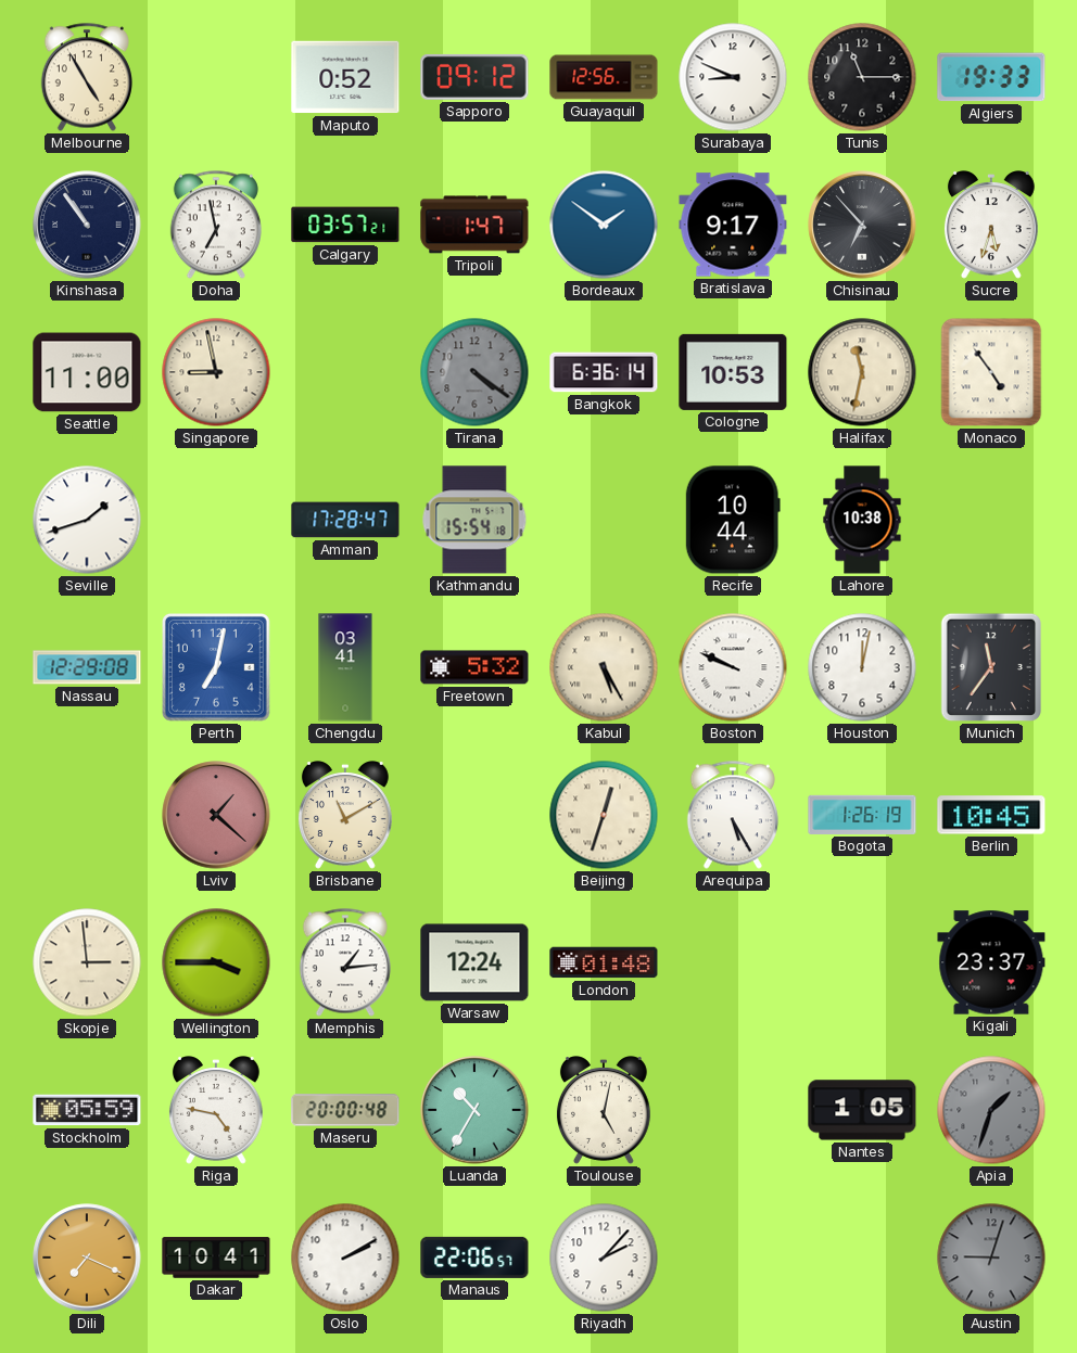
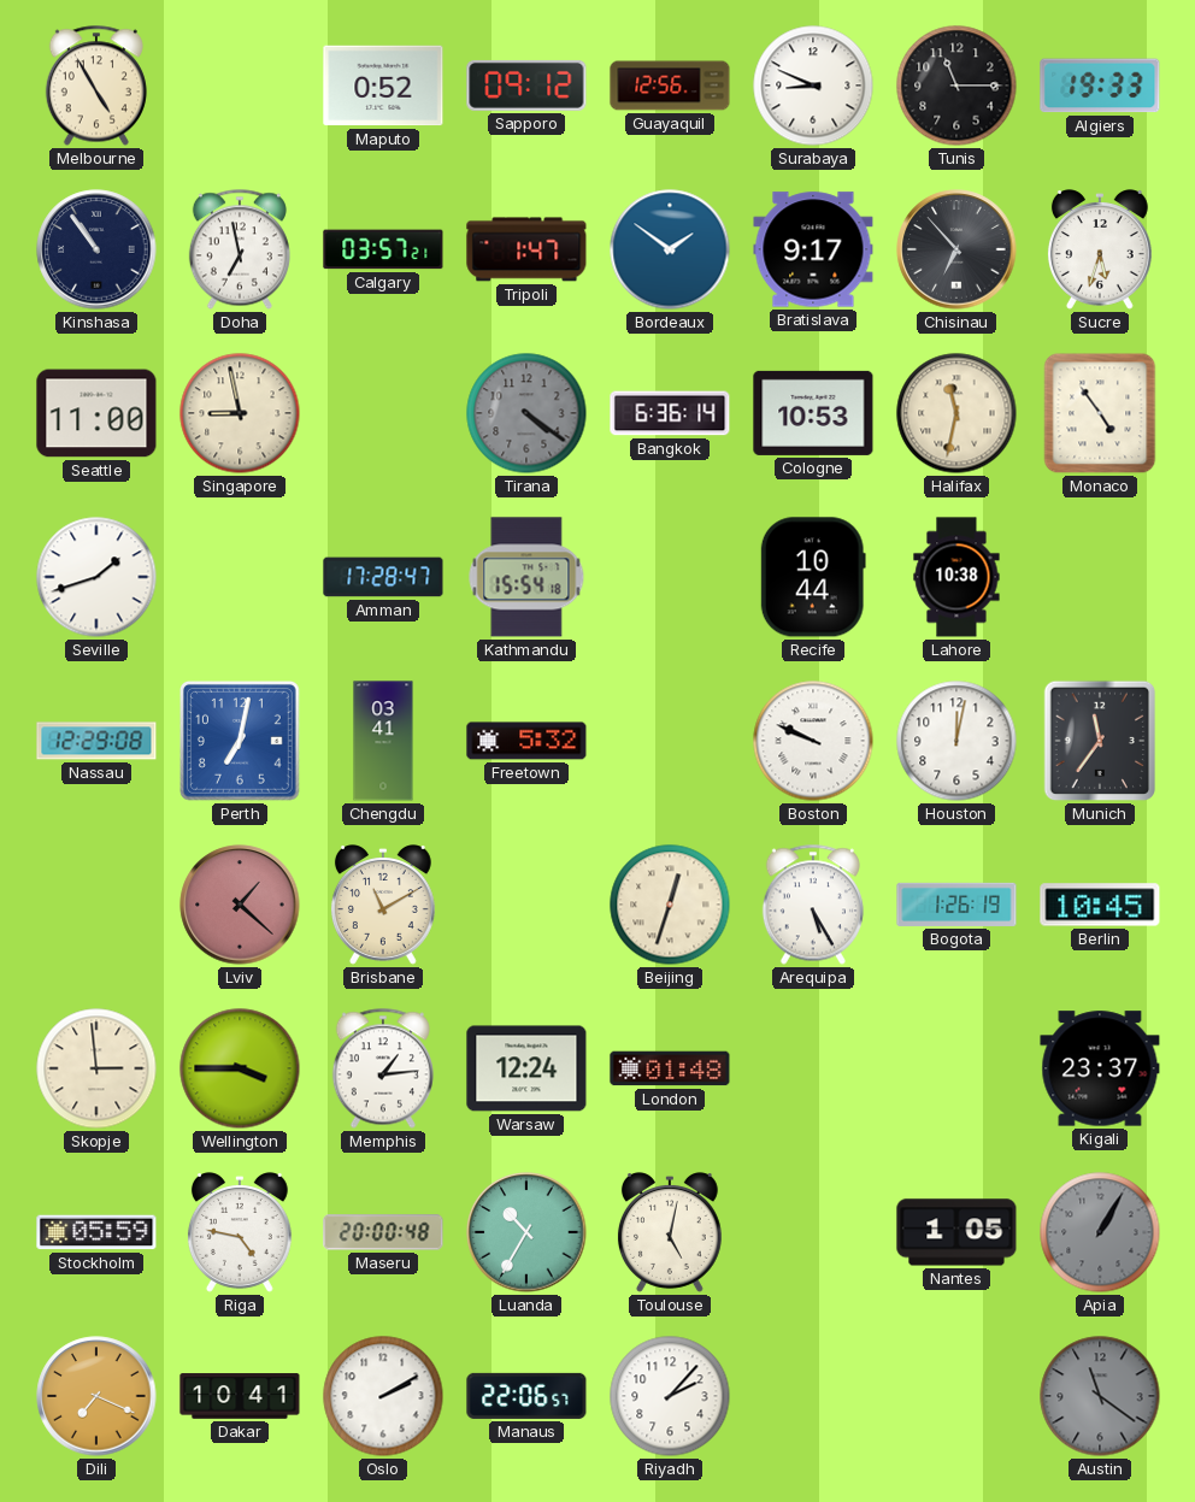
Kabul: 5:25 -> none
Apia: 1:33 -> 1:05
Austin: 9:03 -> 11:21
